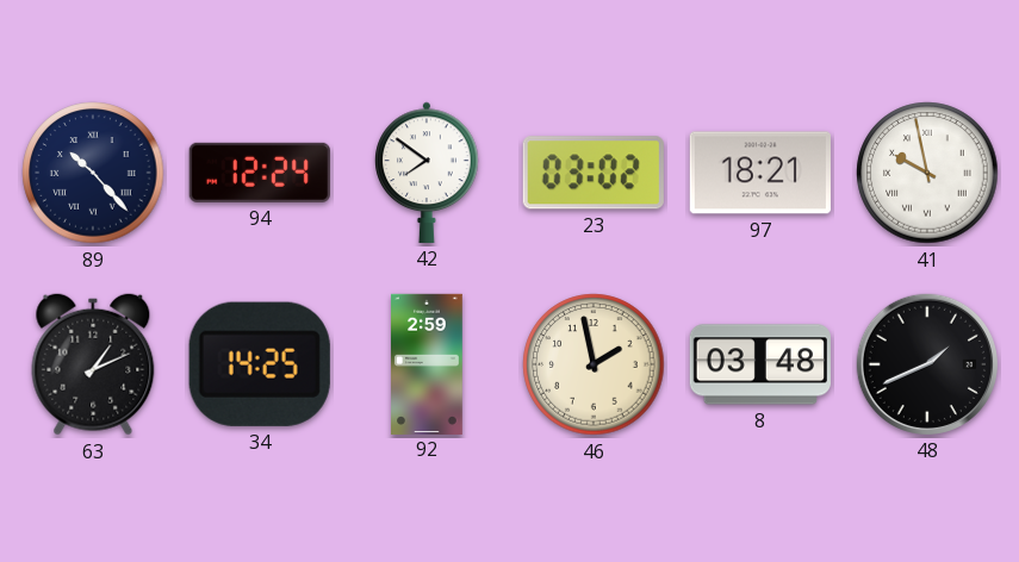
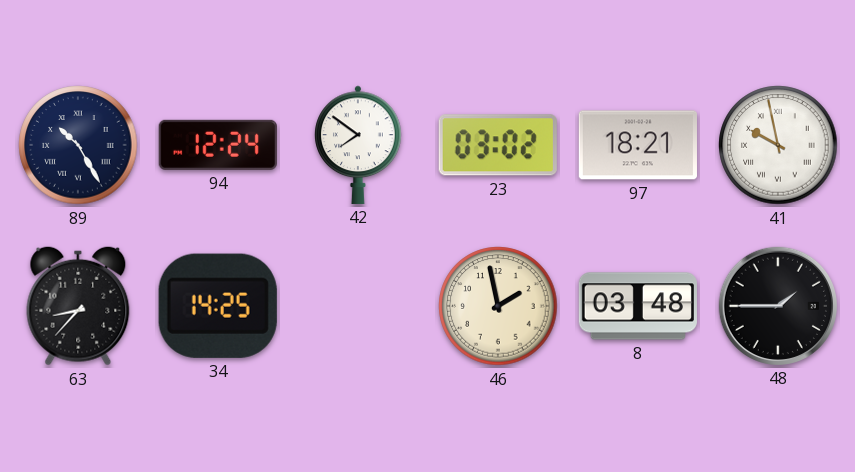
89: 10:23 -> 10:25
63: 1:11 -> 8:37
92: 2:59 -> none
48: 1:41 -> 1:45
